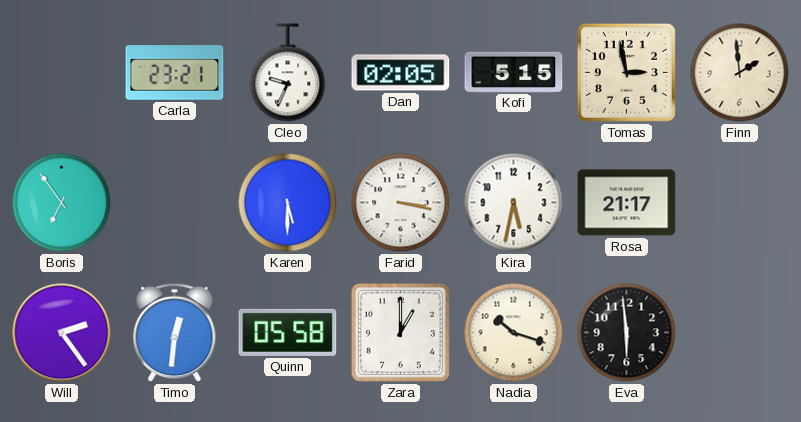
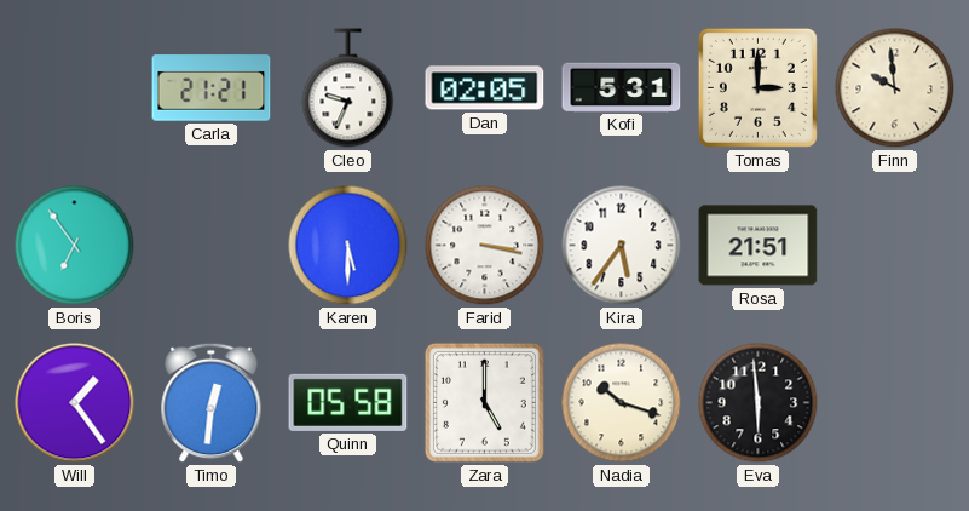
Carla: 23:21 -> 21:21
Kofi: 5:15 -> 5:31
Tomas: 2:58 -> 3:00
Finn: 1:59 -> 9:59
Kira: 5:32 -> 5:36
Rosa: 21:17 -> 21:51
Will: 2:24 -> 1:24
Zara: 1:00 -> 5:00
